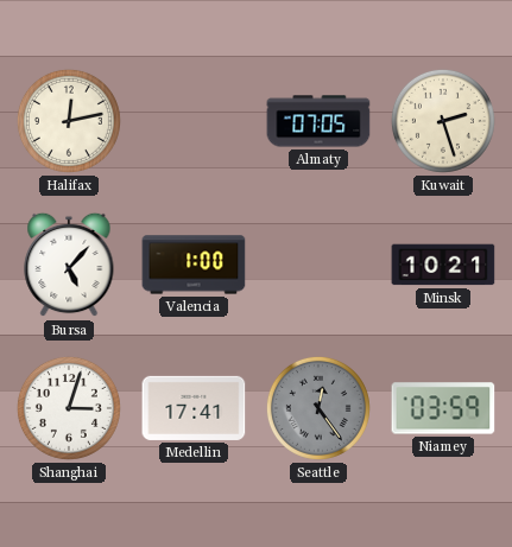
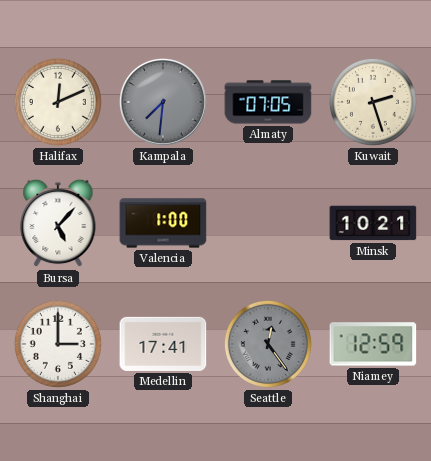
Halifax: 12:13 -> 12:11
Kampala: none -> 7:31
Shanghai: 3:03 -> 3:00
Niamey: 03:59 -> 12:59
